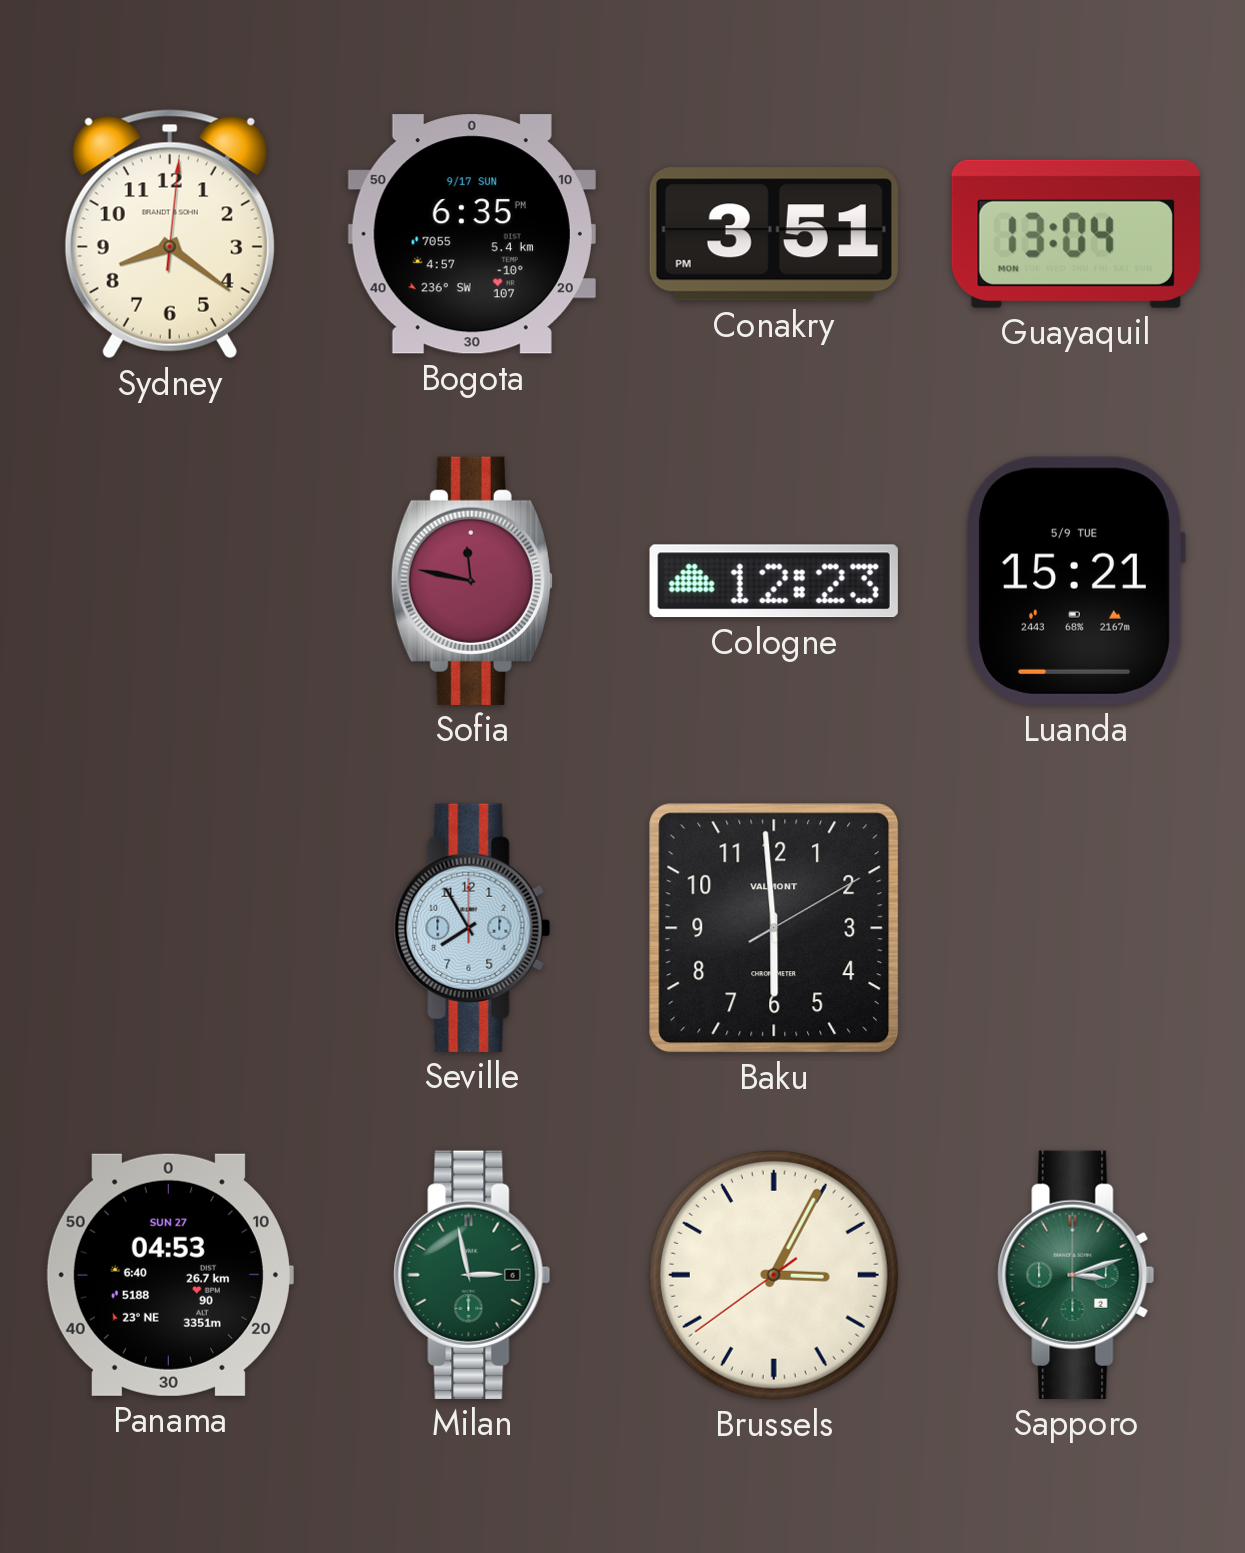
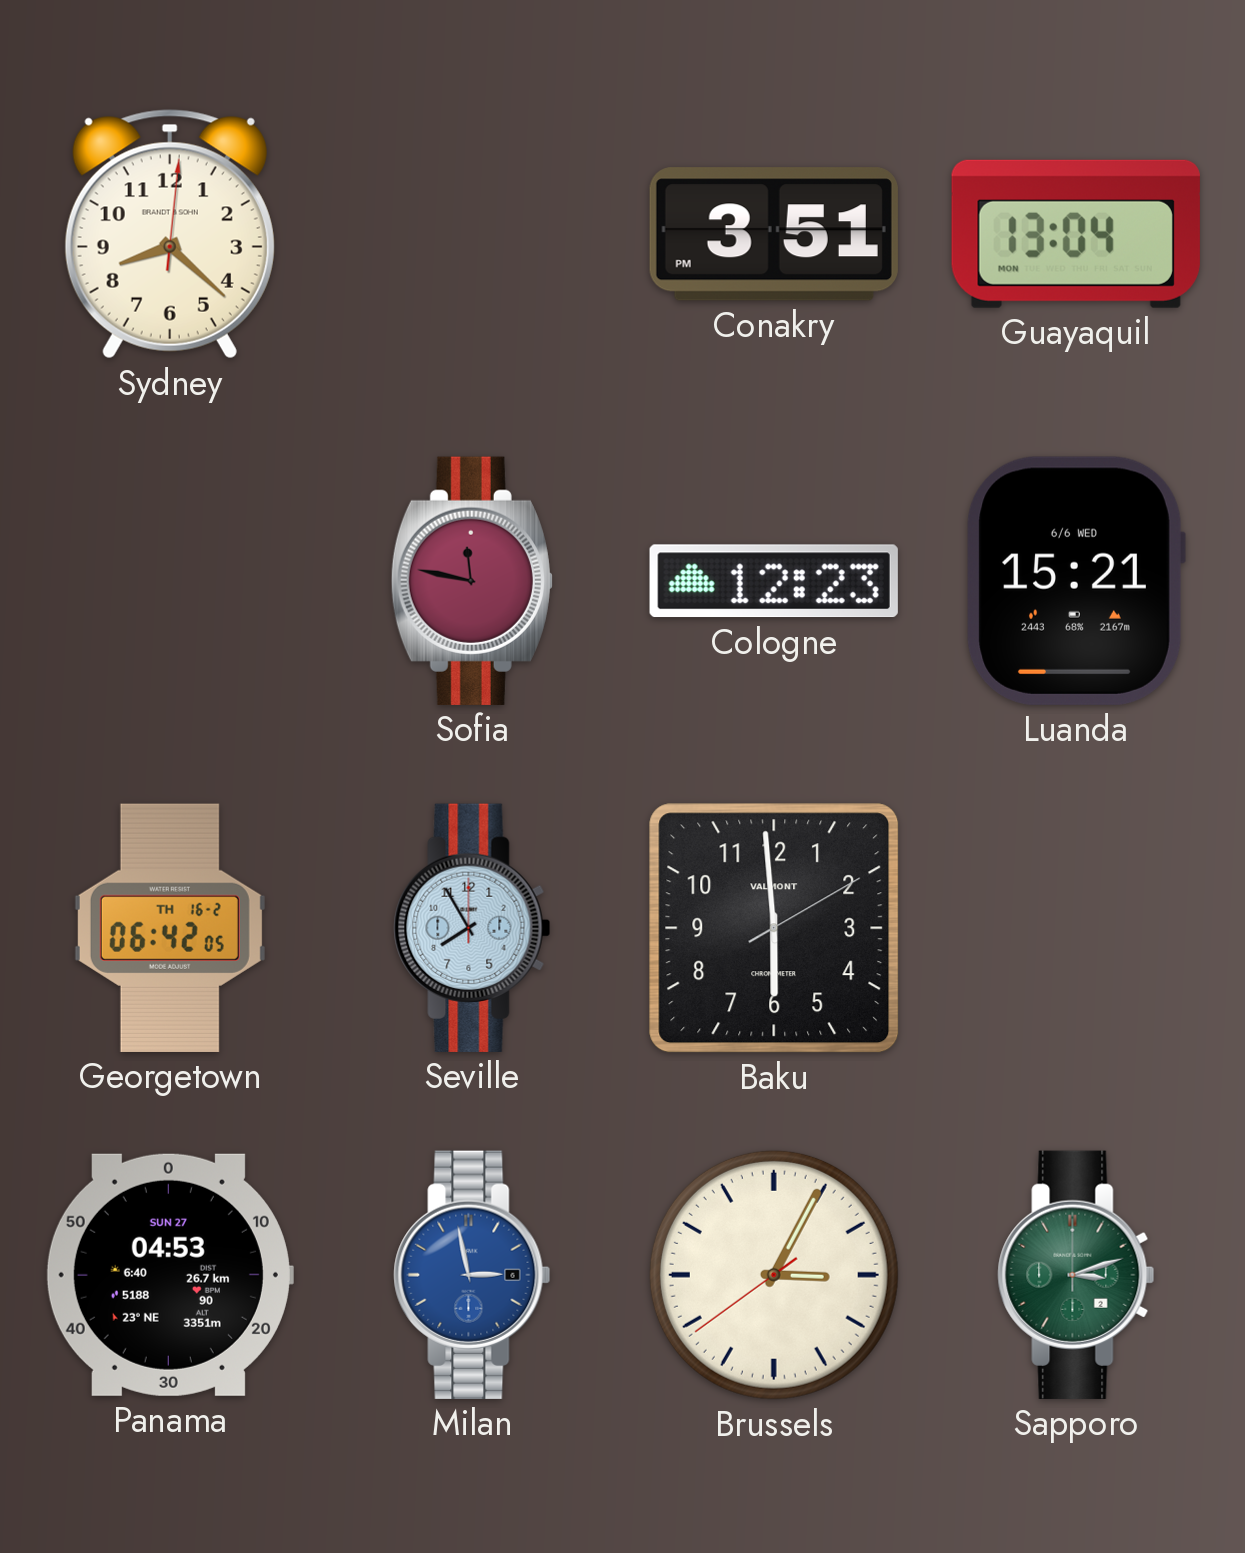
Sydney: 8:21 -> 8:22
Bogota: 6:35 -> none
Luanda date: 5/9 TUE -> 6/6 WED
Georgetown: none -> 06:42
Milan dial: green -> blue
